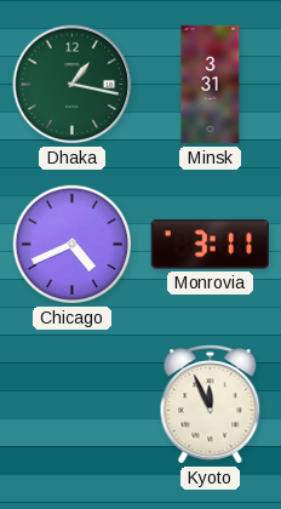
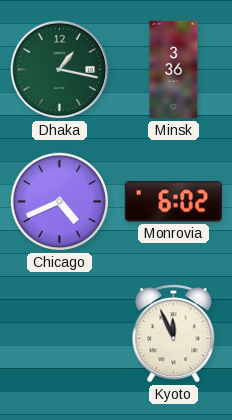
Minsk: 3:31 -> 3:36
Monrovia: 3:11 -> 6:02
